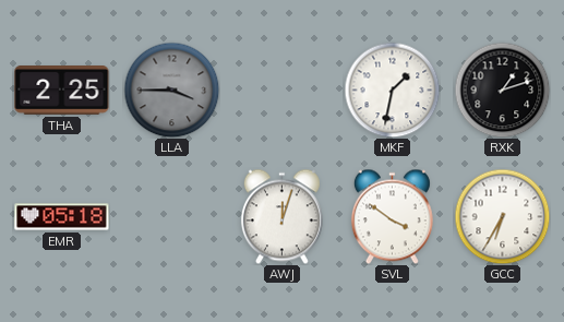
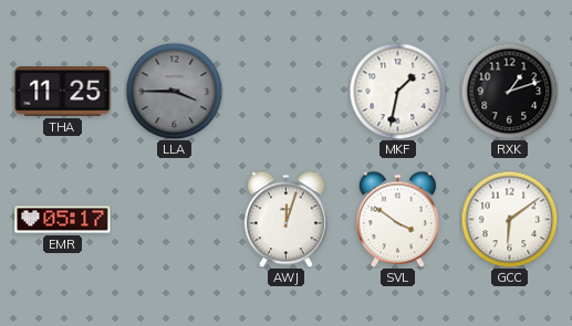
THA: 2:25 -> 11:25
EMR: 05:18 -> 05:17
GCC: 6:35 -> 6:09
